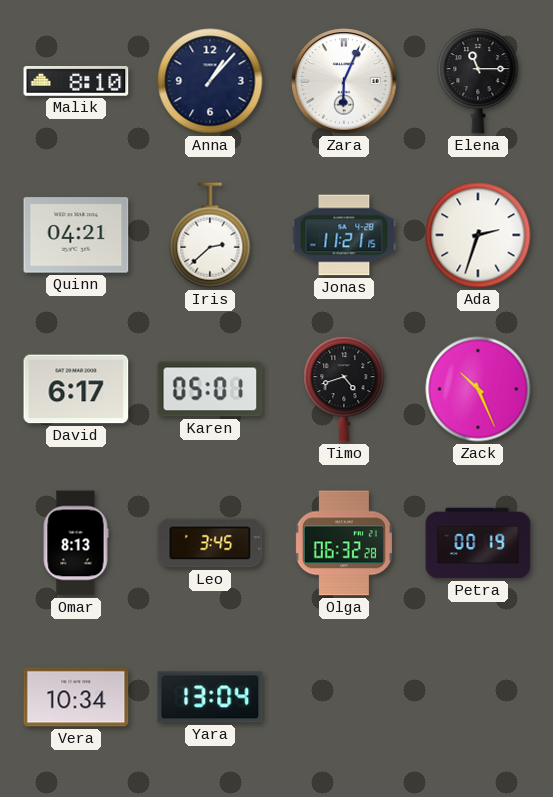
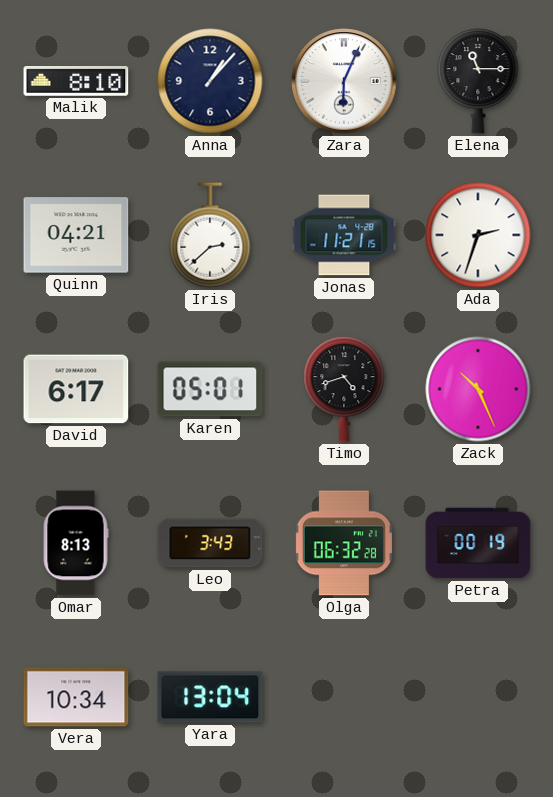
Leo: 3:45 -> 3:43
